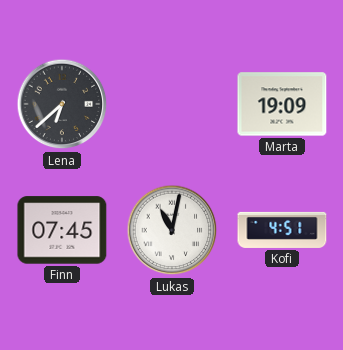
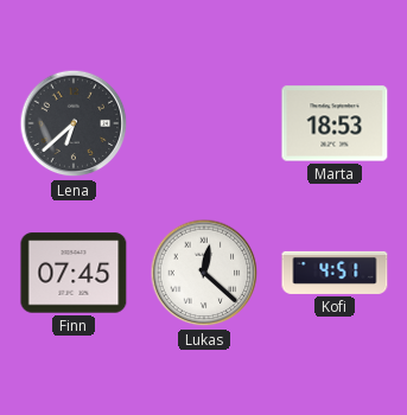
Marta: 19:09 -> 18:53
Lukas: 11:02 -> 12:22
